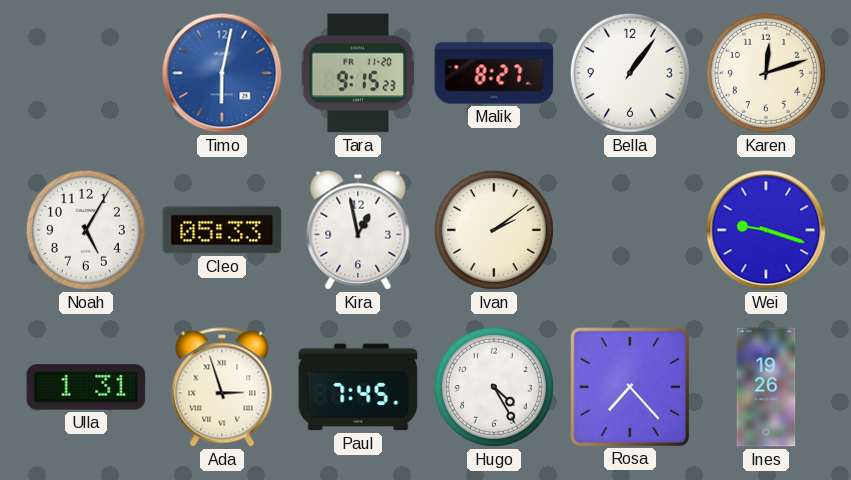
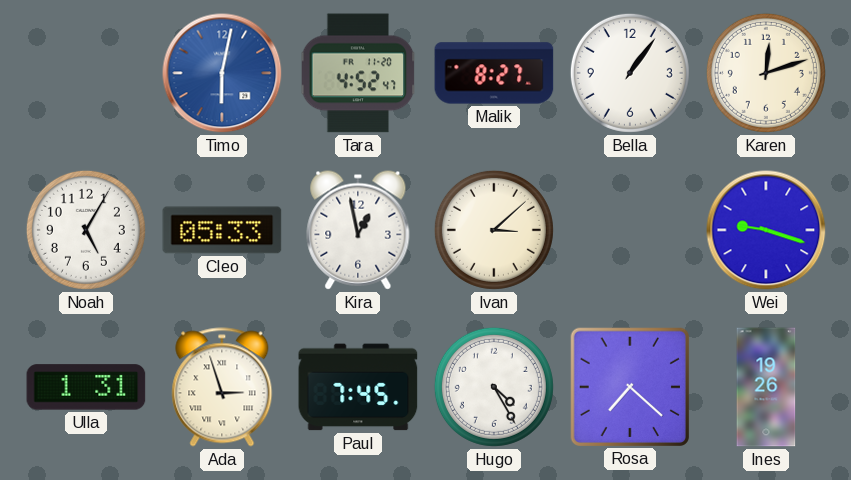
Tara: 9:15 -> 4:52
Ivan: 2:09 -> 3:08
Rosa: 7:23 -> 7:22
